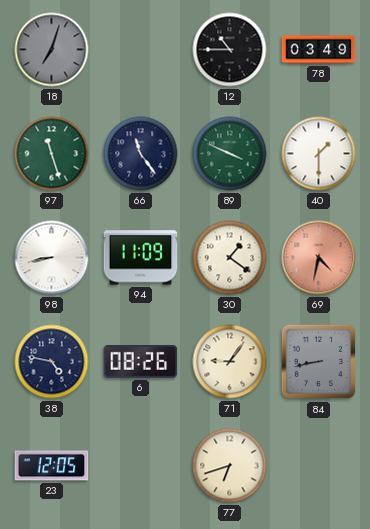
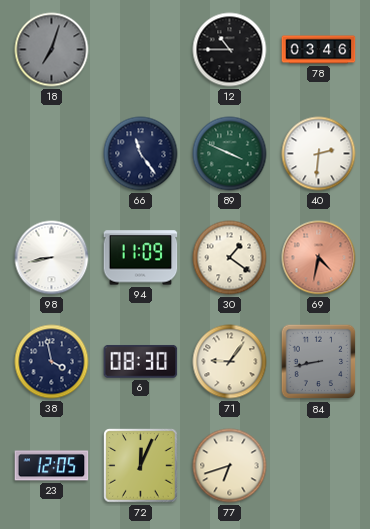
78: 03:49 -> 03:46
97: 11:27 -> none
40: 1:30 -> 2:31
38: 4:47 -> 3:58
6: 08:26 -> 08:30
72: none -> 12:04
